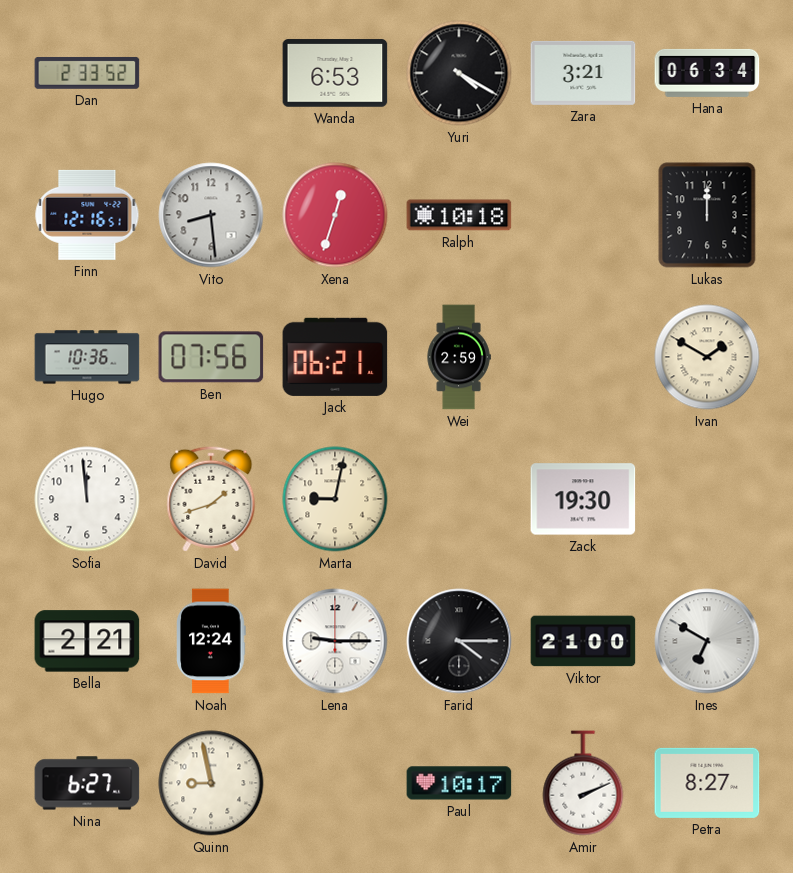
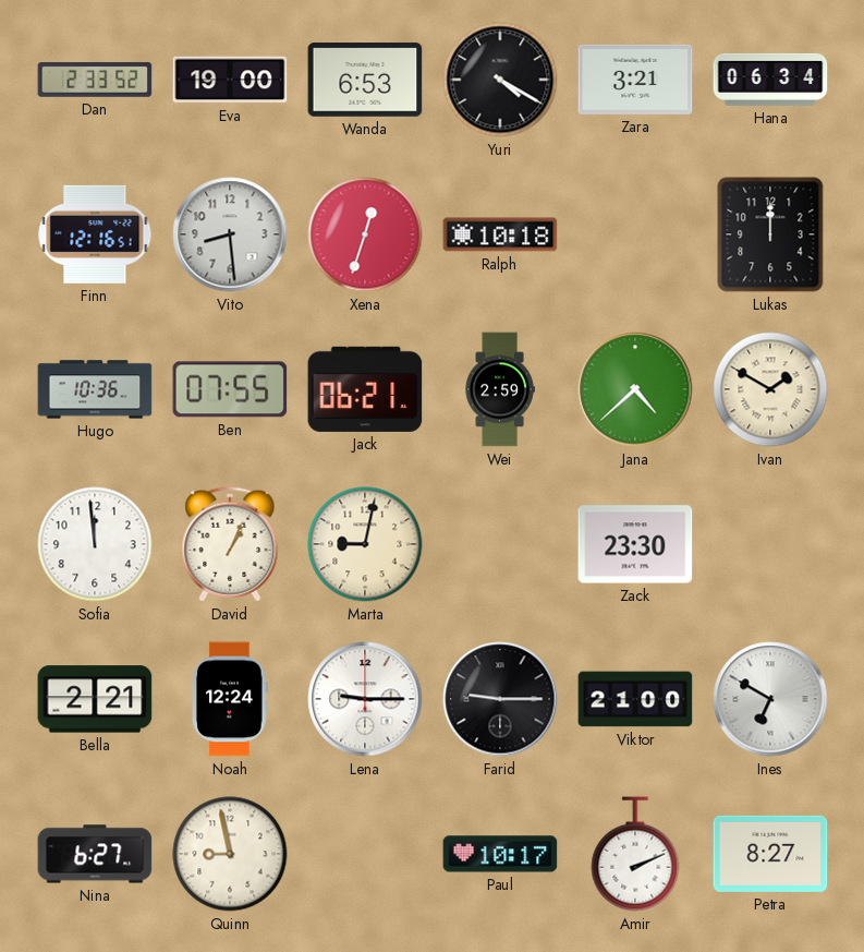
Eva: none -> 19:00
Ben: 07:56 -> 07:55
Jana: none -> 4:38
David: 1:42 -> 1:04
Zack: 19:30 -> 23:30
Farid: 4:15 -> 9:15
